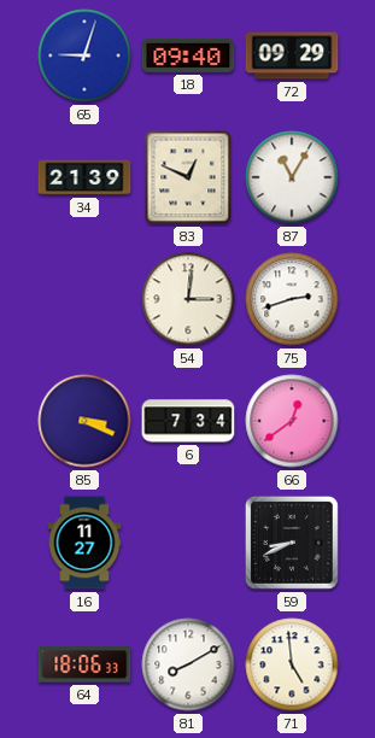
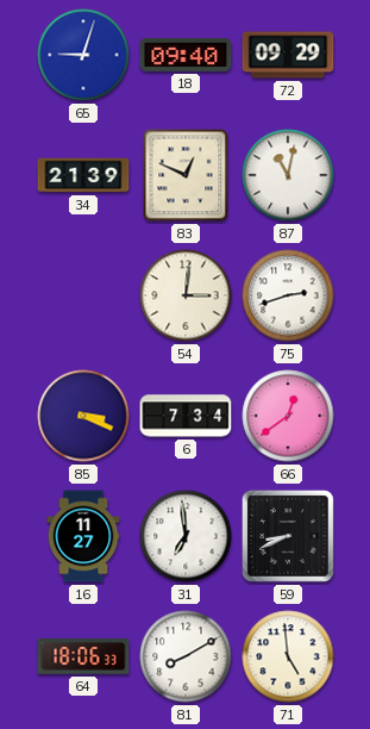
87: 11:05 -> 11:02
31: none -> 6:59
